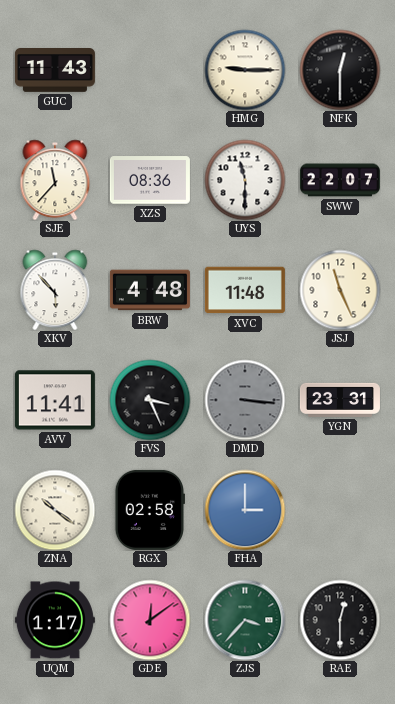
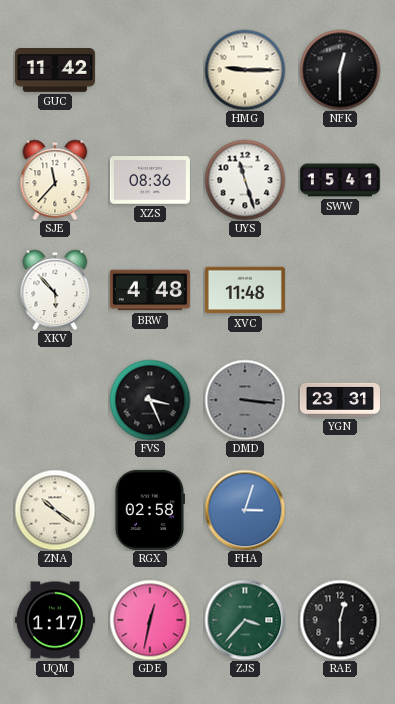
GUC: 11:43 -> 11:42
UYS: 11:30 -> 11:27
SWW: 22:07 -> 15:41
JSJ: 11:26 -> none
AVV: 11:41 -> none
FHA: 3:00 -> 3:03
GDE: 12:09 -> 12:32
